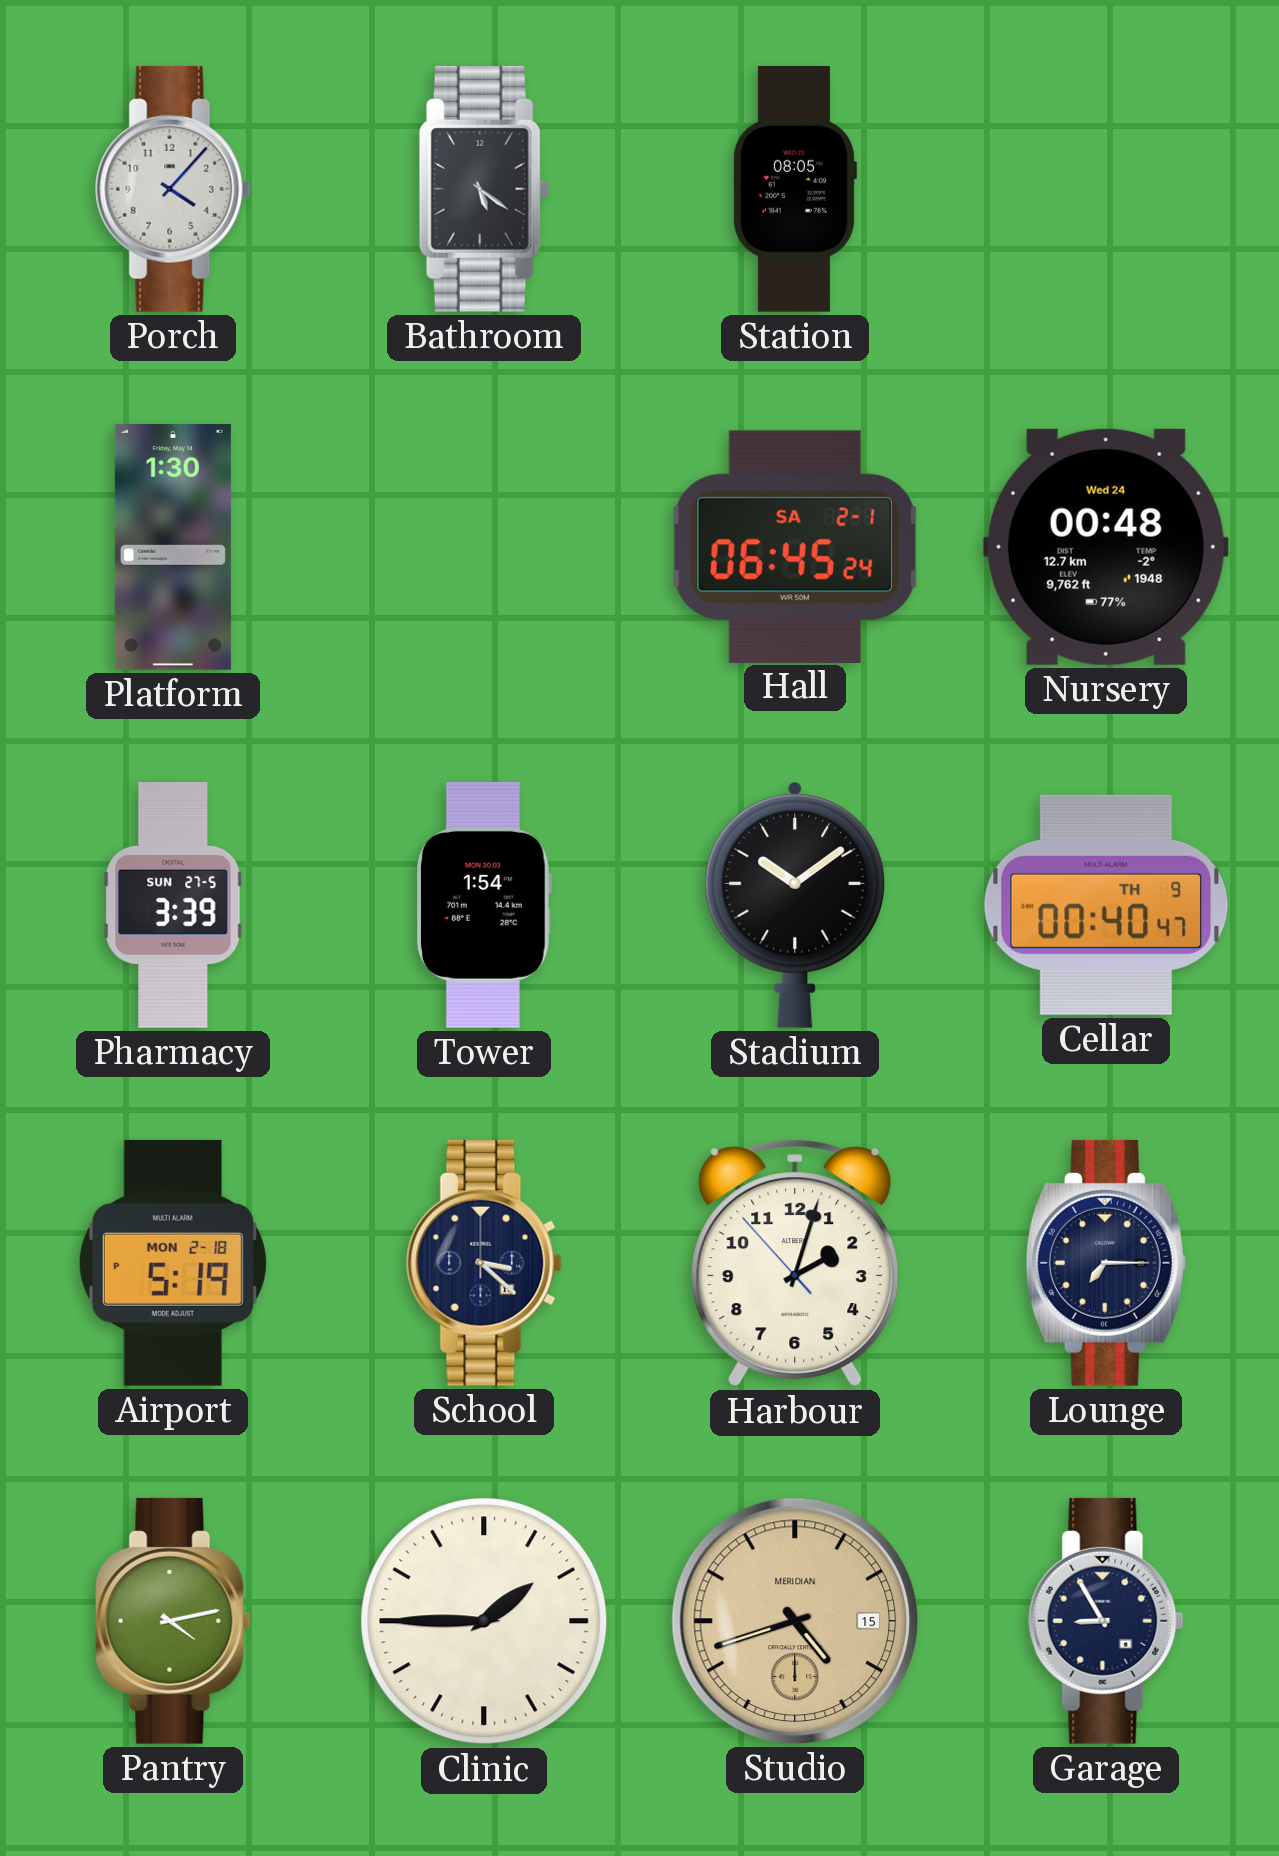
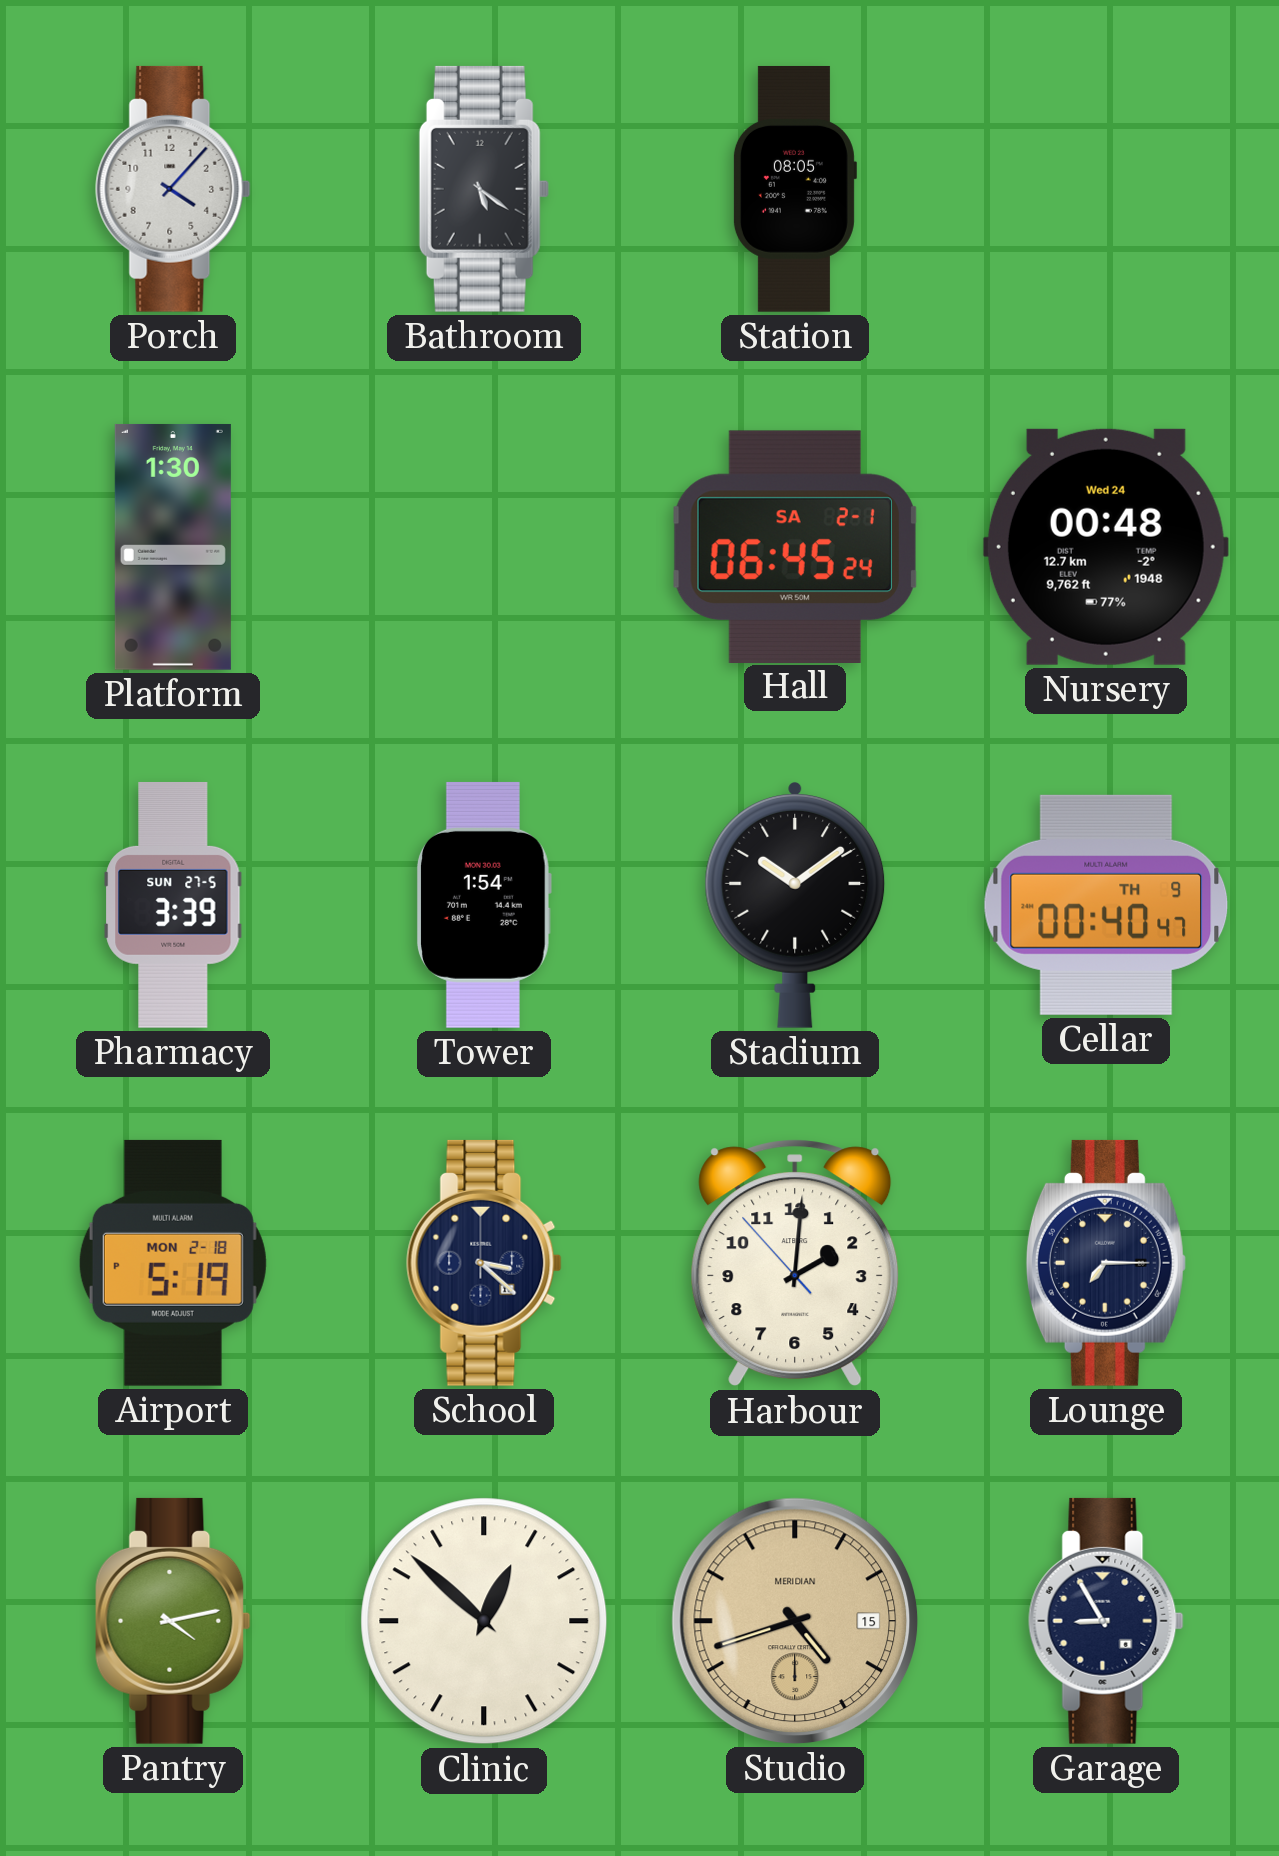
Harbour: 2:02 -> 2:00
Clinic: 1:45 -> 12:52
